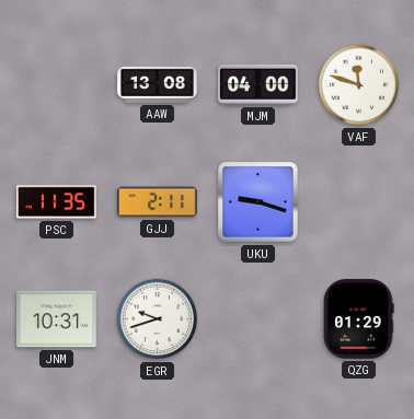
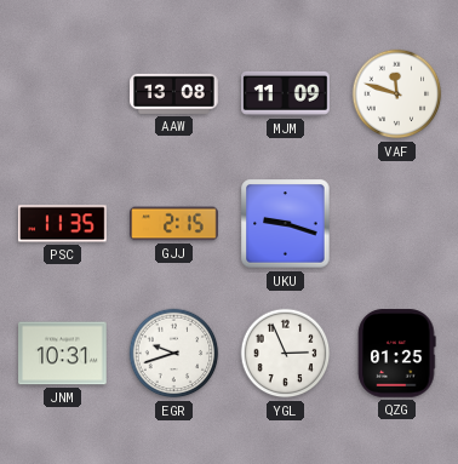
MJM: 04:00 -> 11:09
GJJ: 2:11 -> 2:15
YGL: none -> 2:56
QZG: 01:29 -> 01:25
